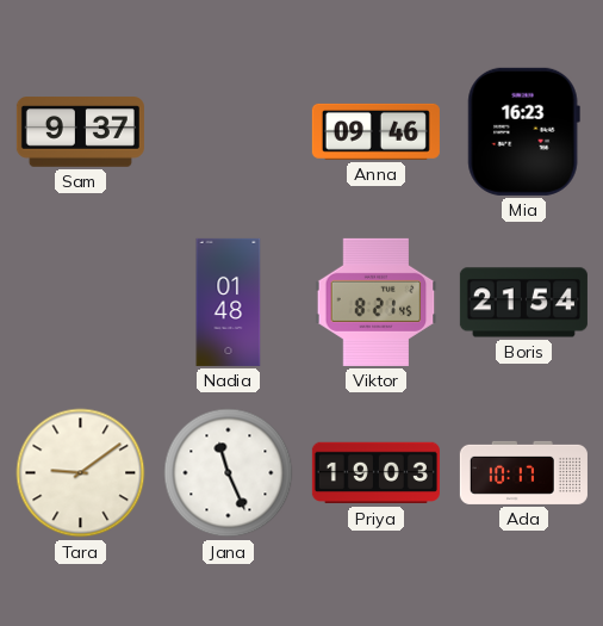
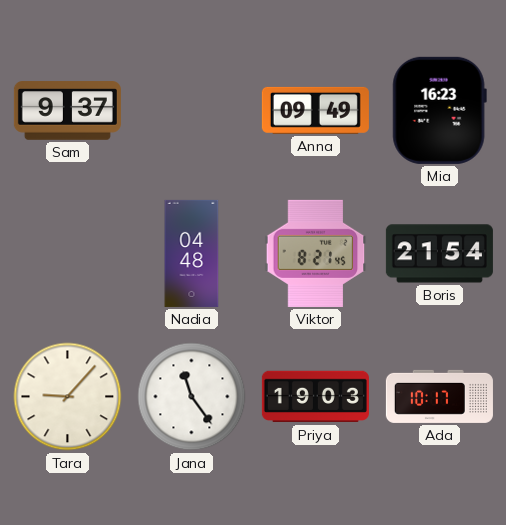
Anna: 09:46 -> 09:49
Nadia: 01:48 -> 04:48
Tara: 9:09 -> 9:07
Jana: 11:26 -> 11:24
